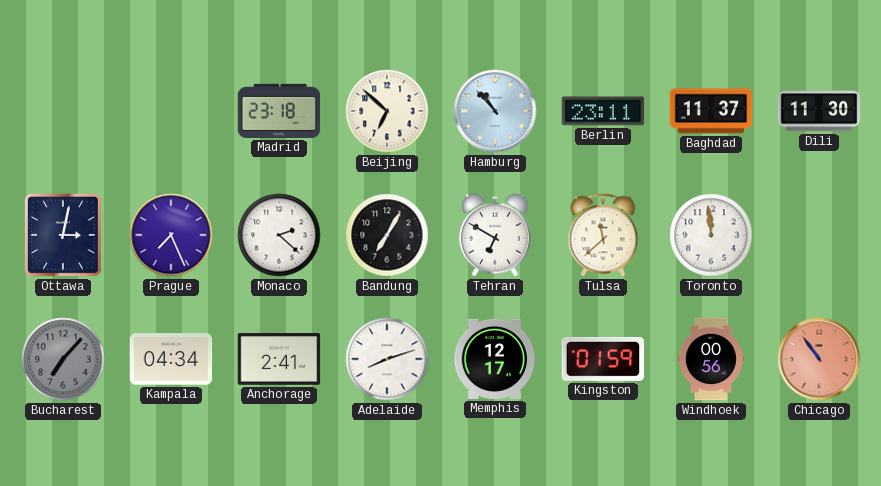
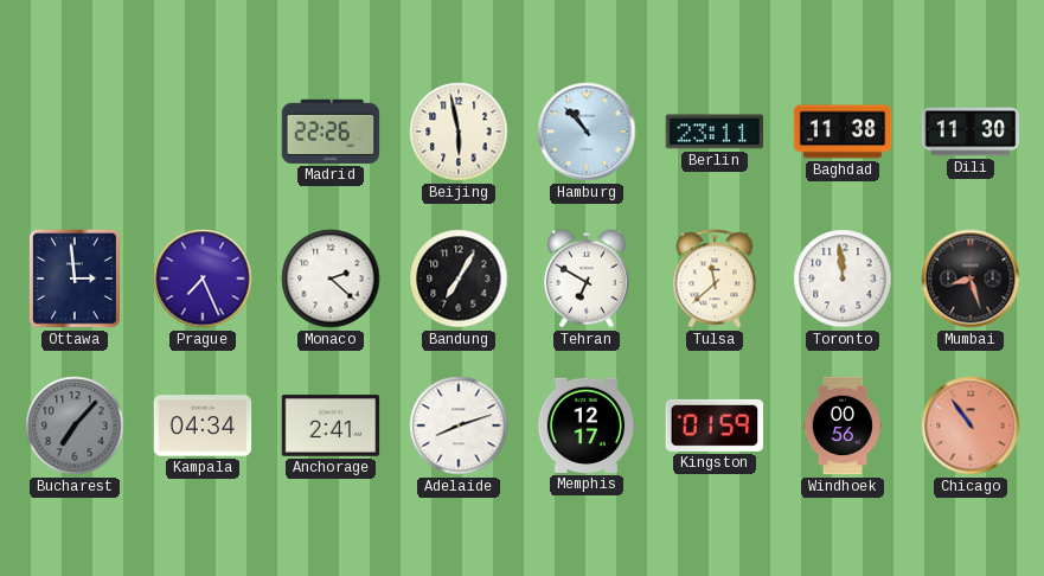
Madrid: 23:18 -> 22:26
Beijing: 6:52 -> 5:58
Baghdad: 11:37 -> 11:38
Ottawa: 3:02 -> 2:59
Mumbai: none -> 8:27
